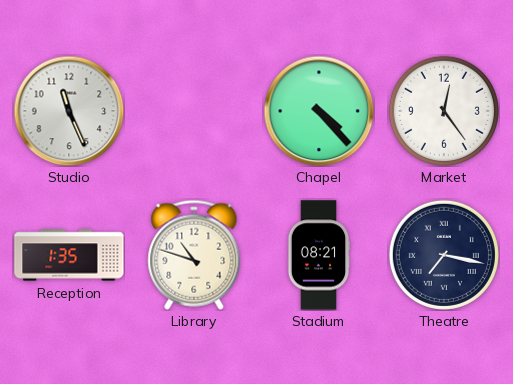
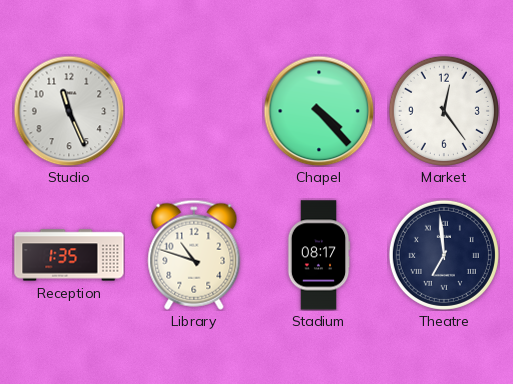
Stadium: 08:21 -> 08:17
Theatre: 7:17 -> 6:59
